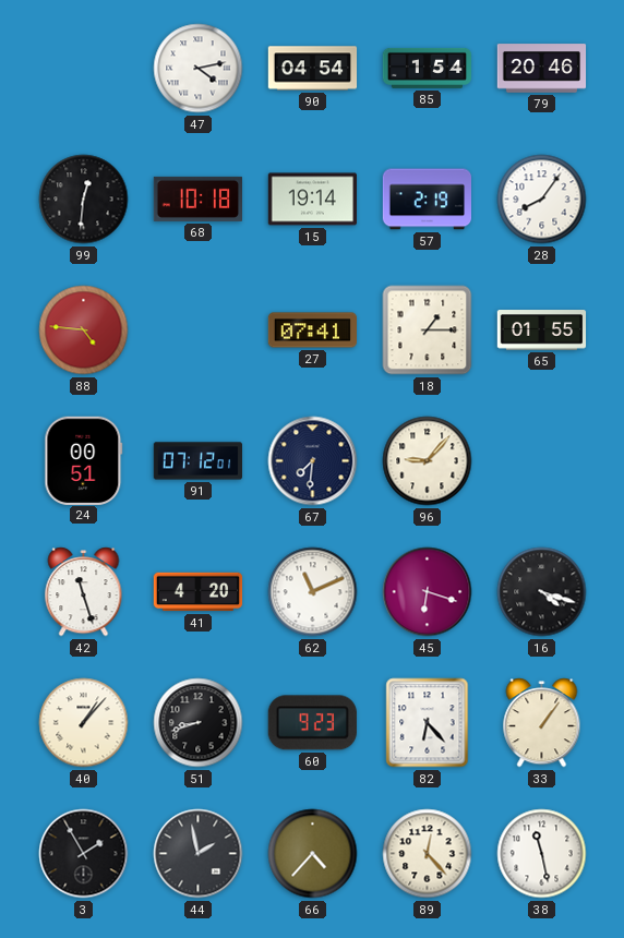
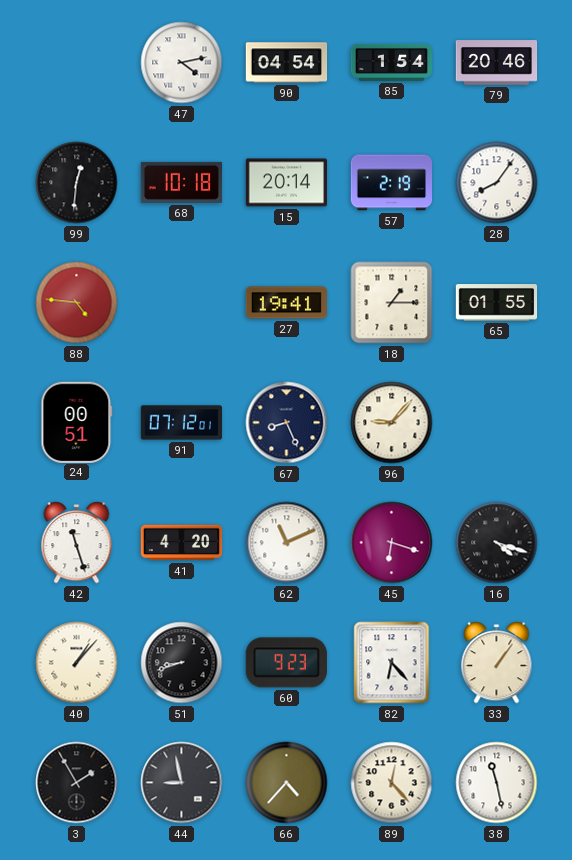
15: 19:14 -> 20:14
27: 07:41 -> 19:41
67: 7:31 -> 8:26
44: 1:58 -> 8:58
